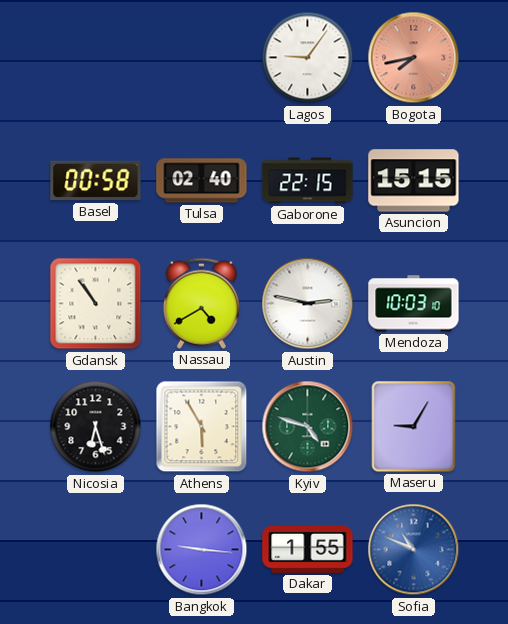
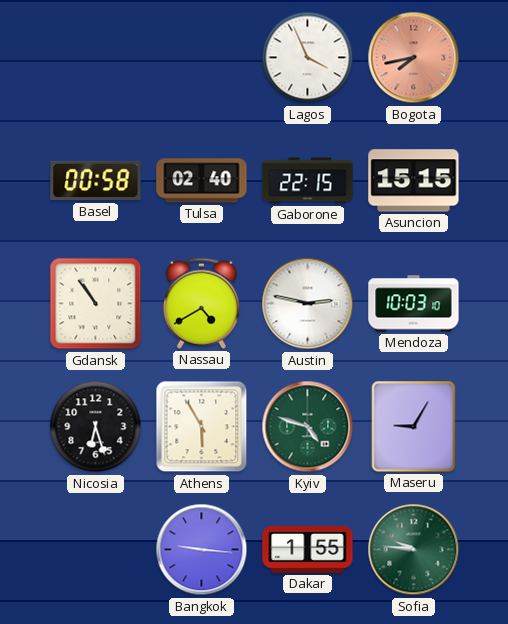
Lagos: 9:06 -> 3:56
Sofia: 10:49 -> 9:46
Sofia dial: blue -> green
